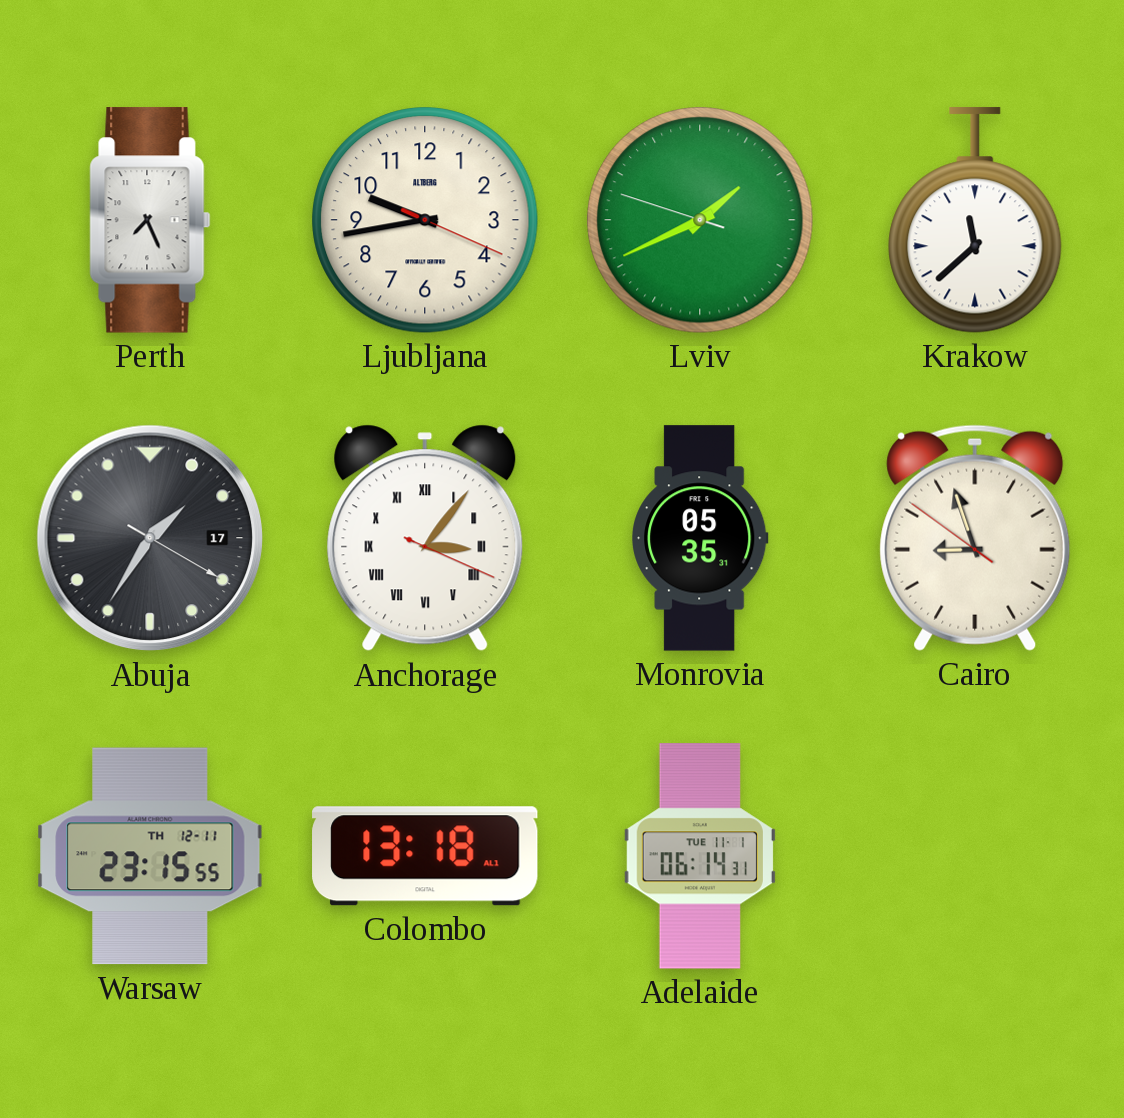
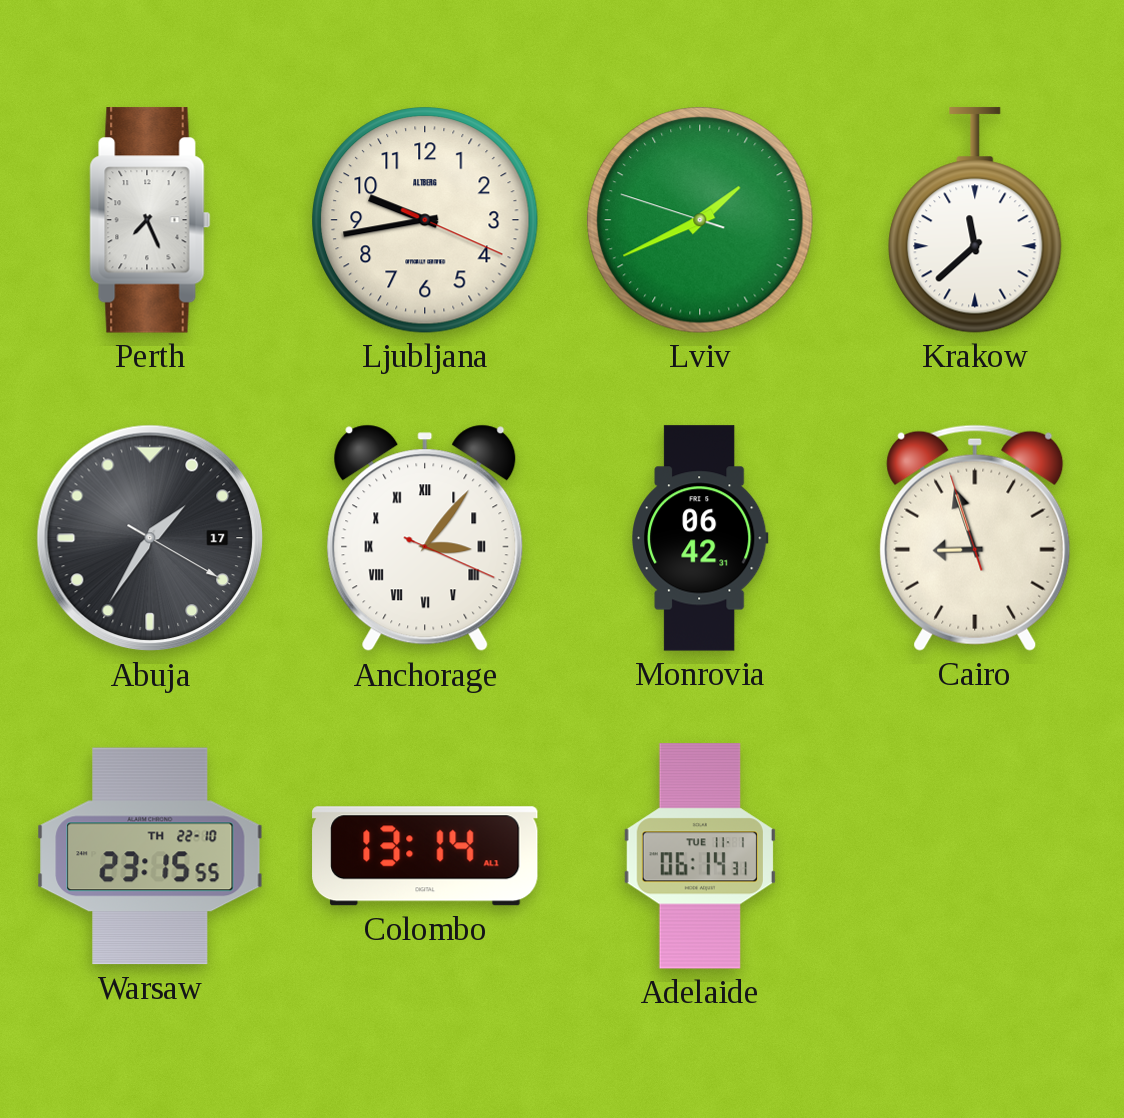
Monrovia: 05:35 -> 06:42
Cairo: 8:56:51 -> 8:56:57
Warsaw date: TH 12-11 -> TH 22-10
Colombo: 13:18 -> 13:14
